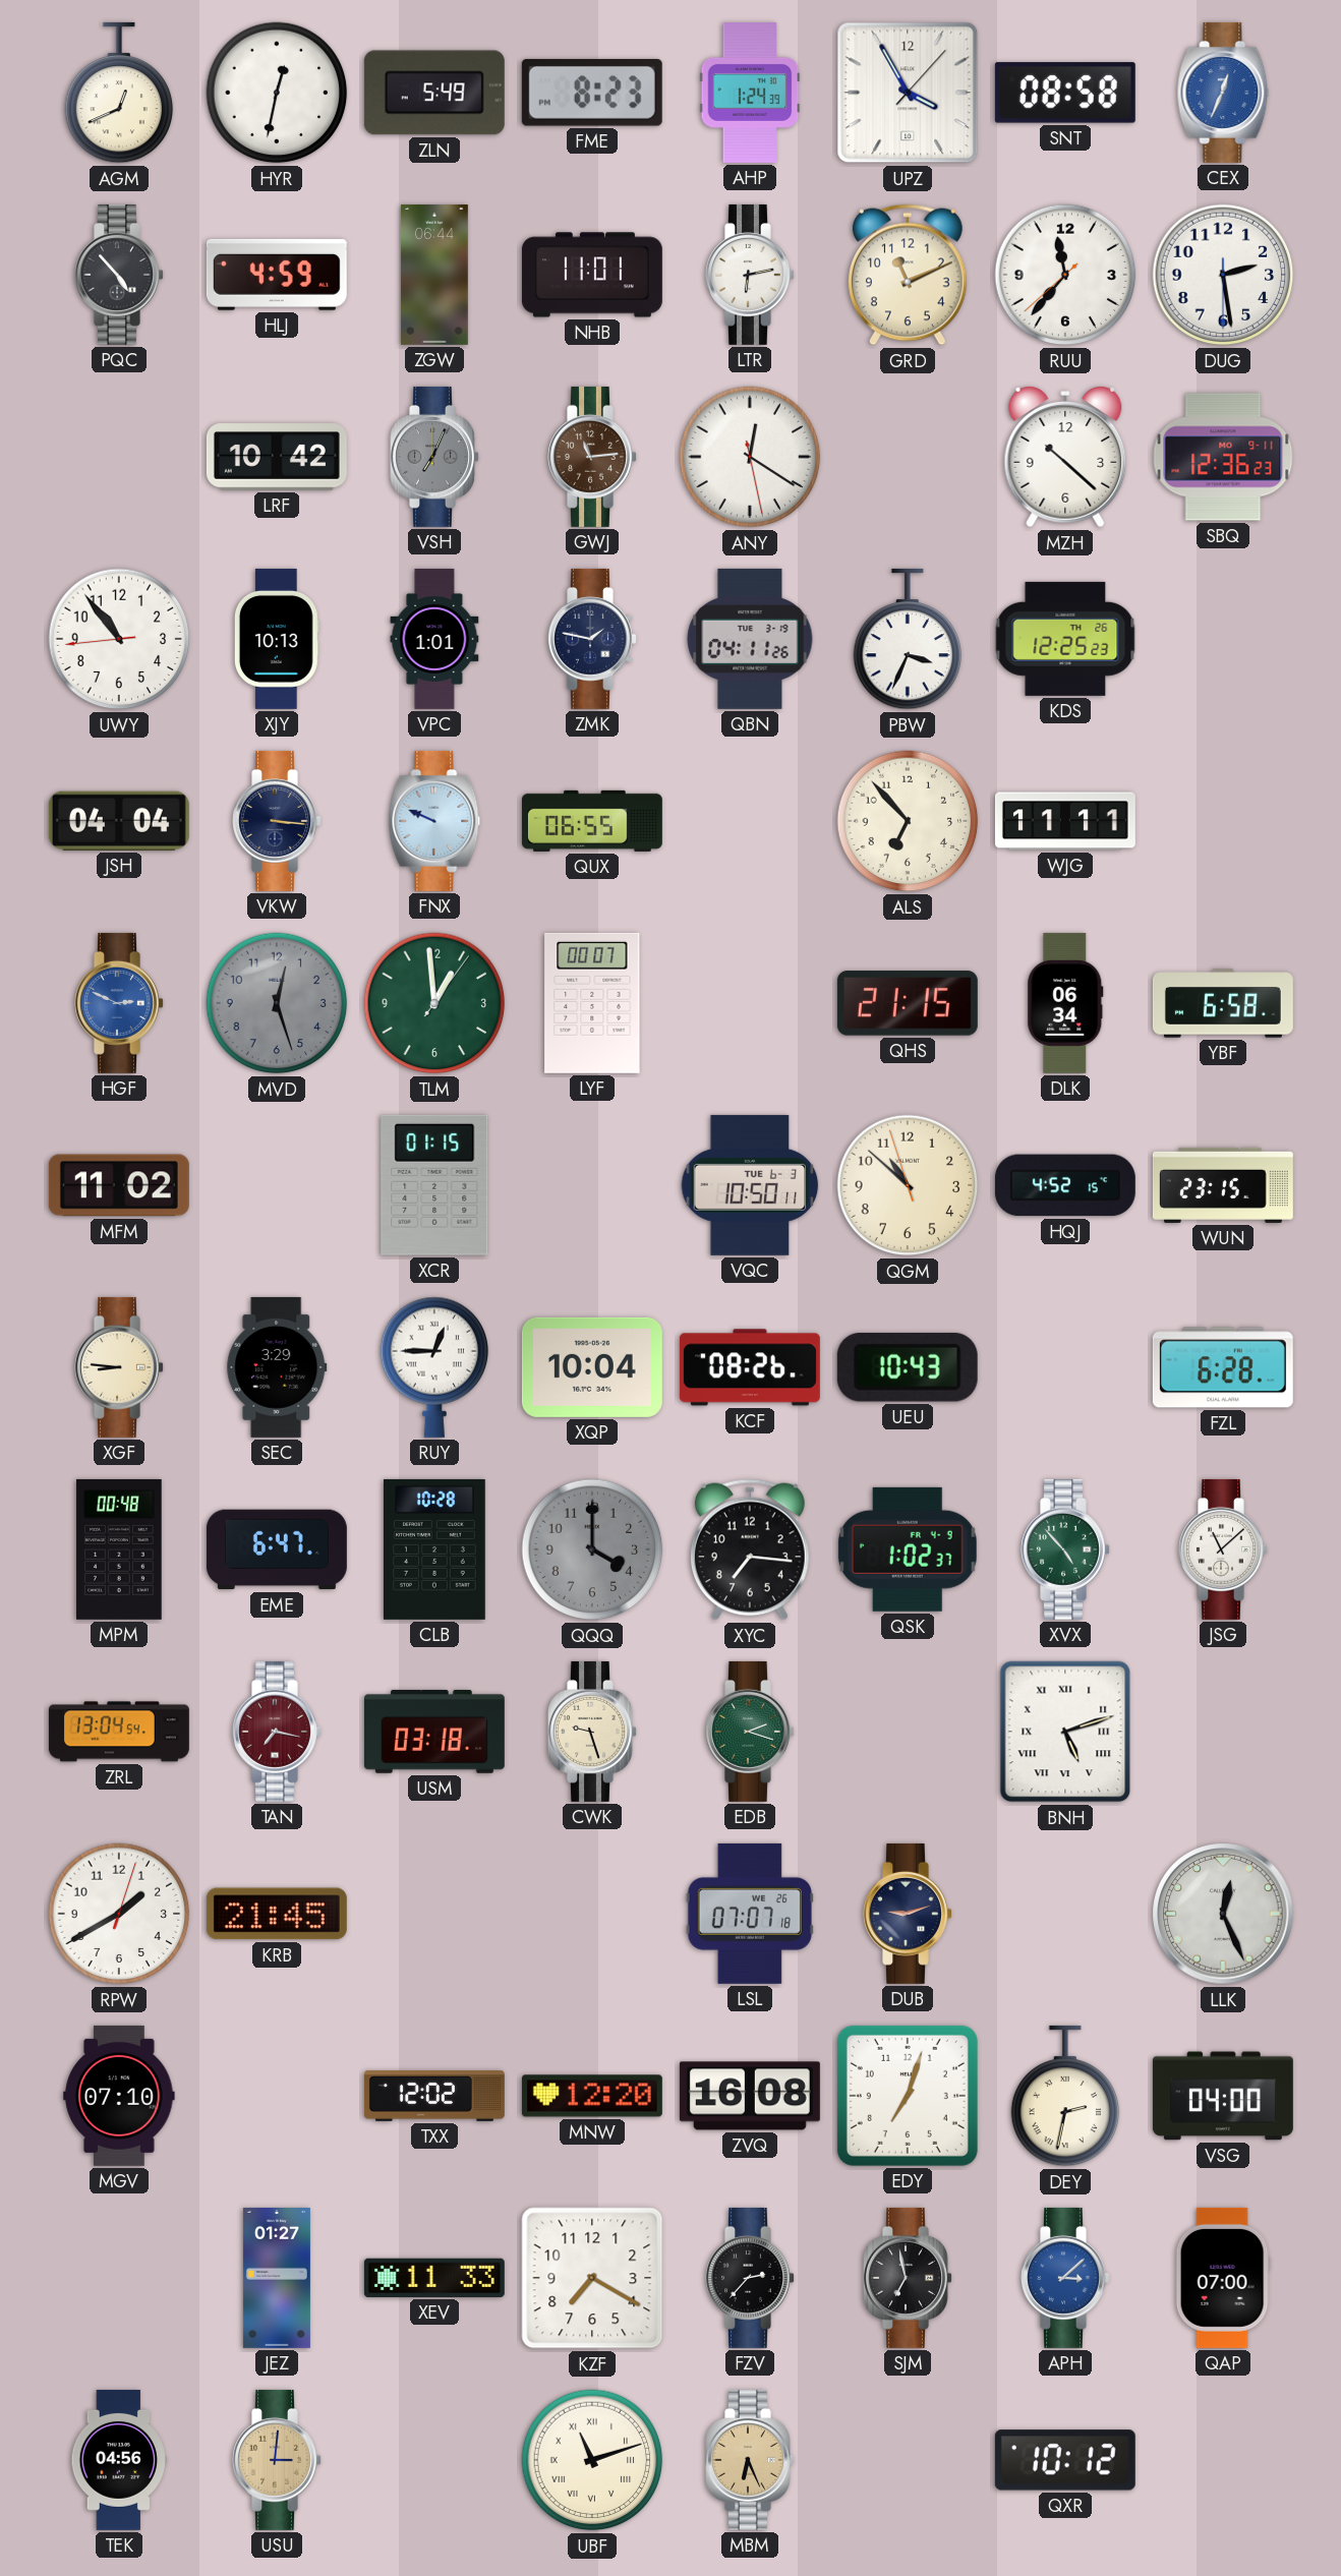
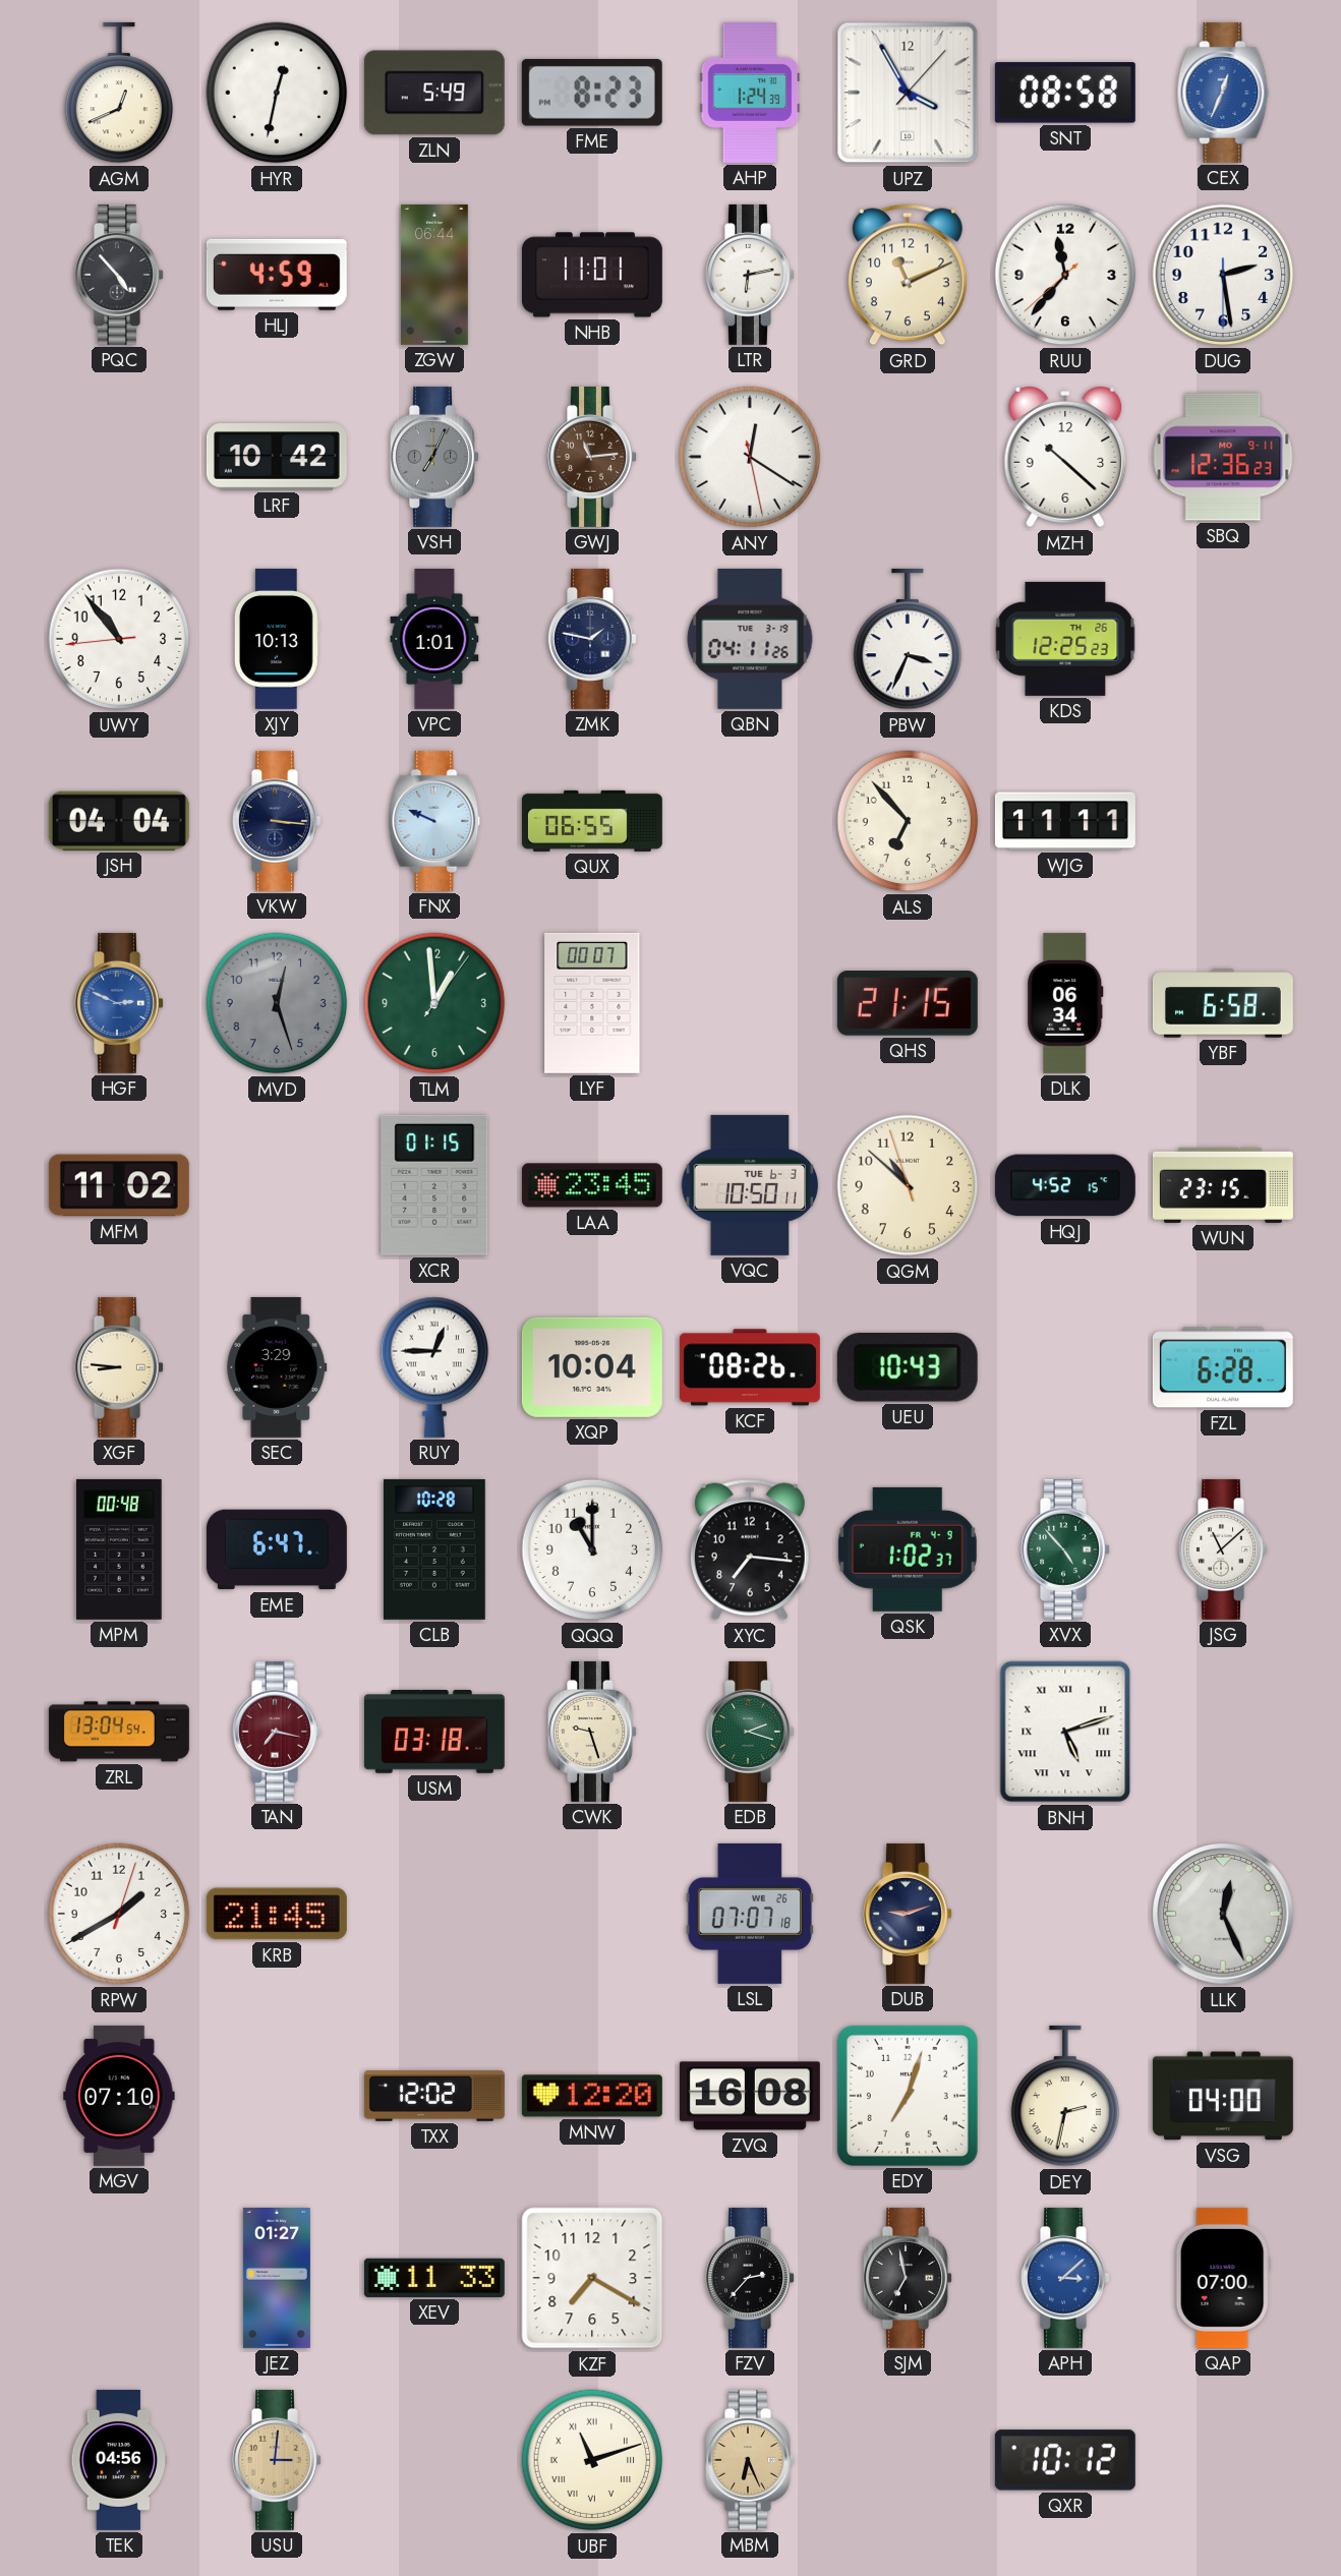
LAA: none -> 23:45
QQQ: 4:00 -> 11:00
QQQ dial: grey -> white
